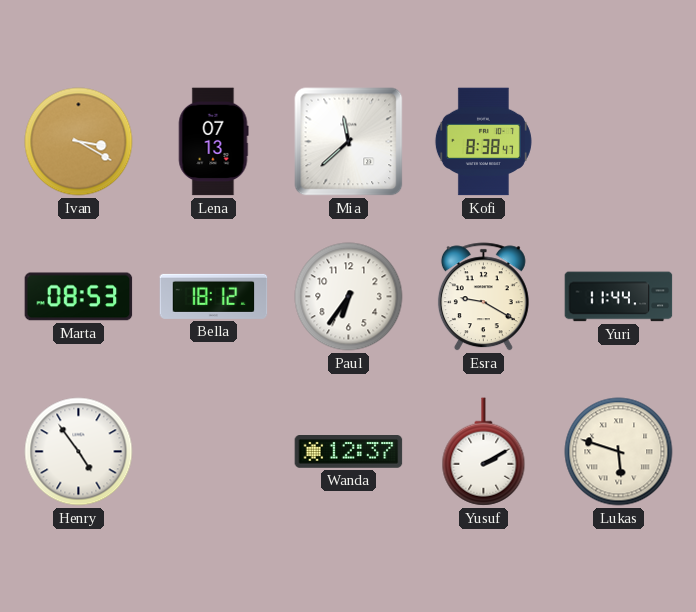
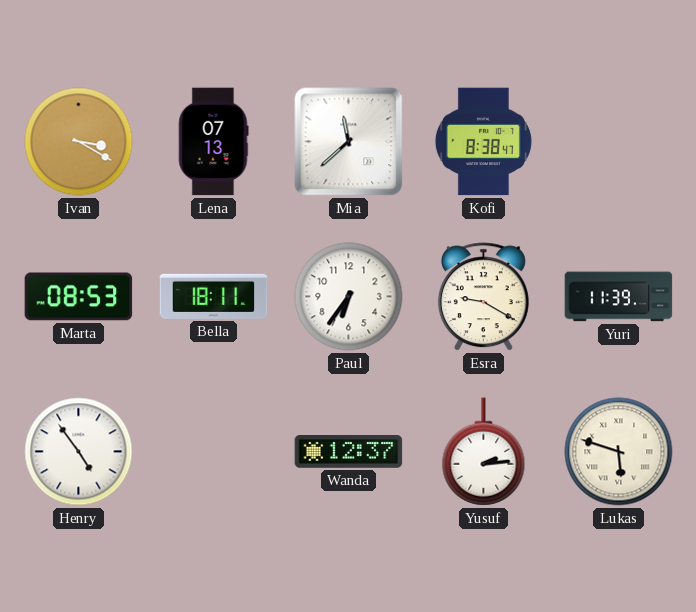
Bella: 18:12 -> 18:11
Yuri: 11:44 -> 11:39
Yusuf: 2:10 -> 2:14
